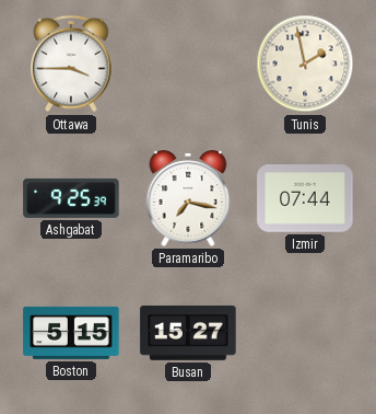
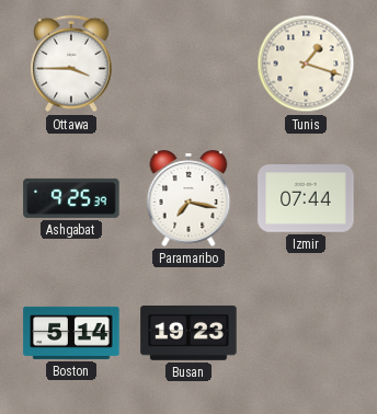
Tunis: 1:58 -> 1:18
Boston: 5:15 -> 5:14
Busan: 15:27 -> 19:23
